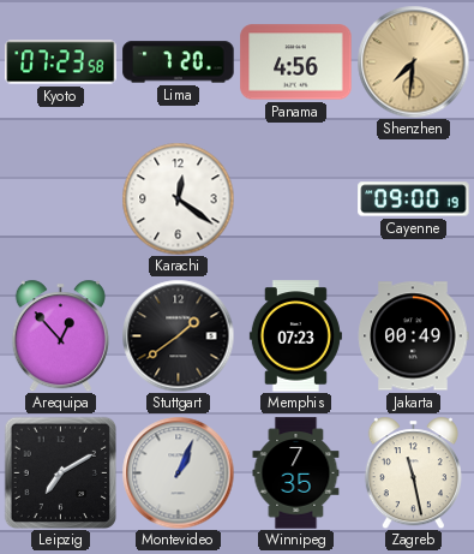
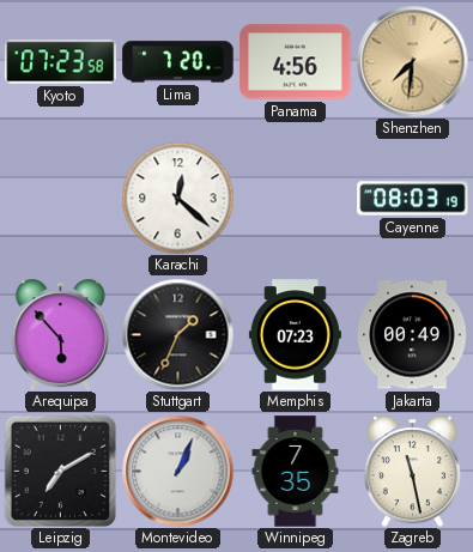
Karachi: 12:21 -> 12:22
Cayenne: 09:00 -> 08:03
Arequipa: 12:53 -> 5:53
Stuttgart: 1:39 -> 1:34
